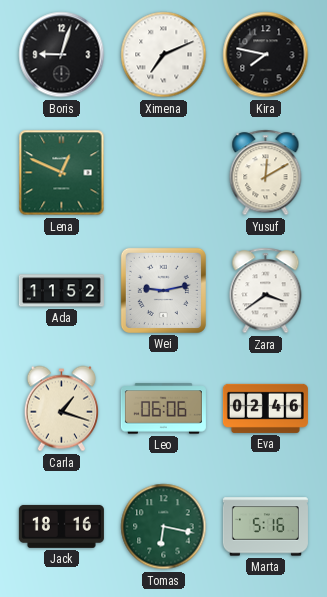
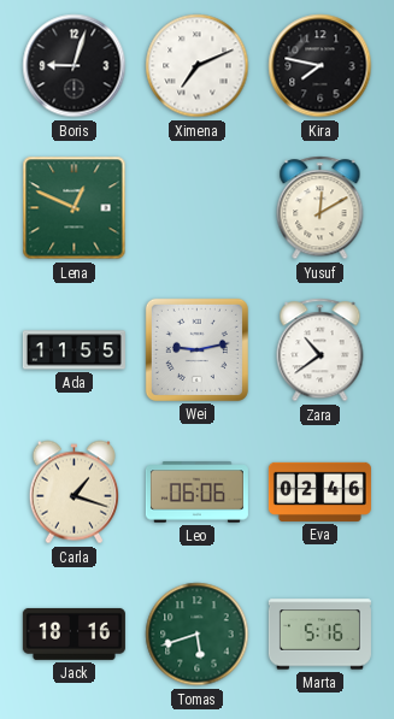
Ada: 11:52 -> 11:55
Zara: 3:39 -> 10:39
Tomas: 6:17 -> 5:42
